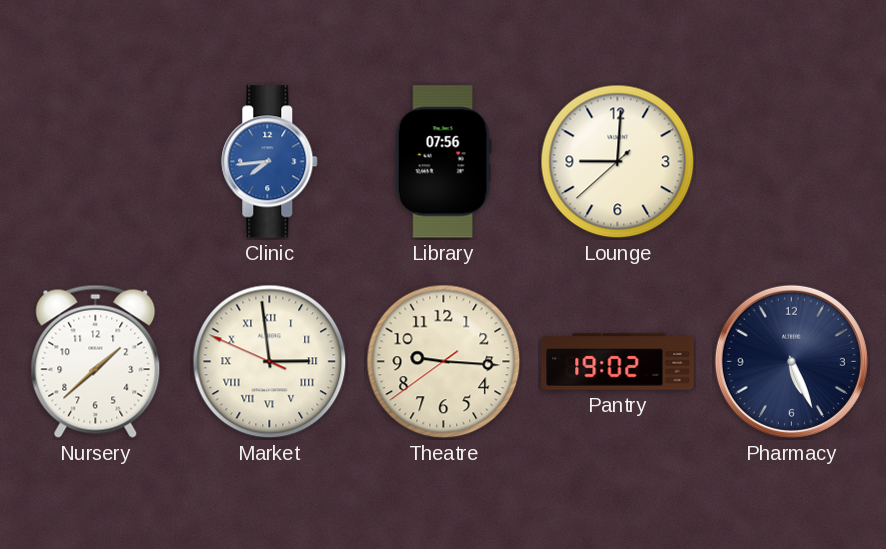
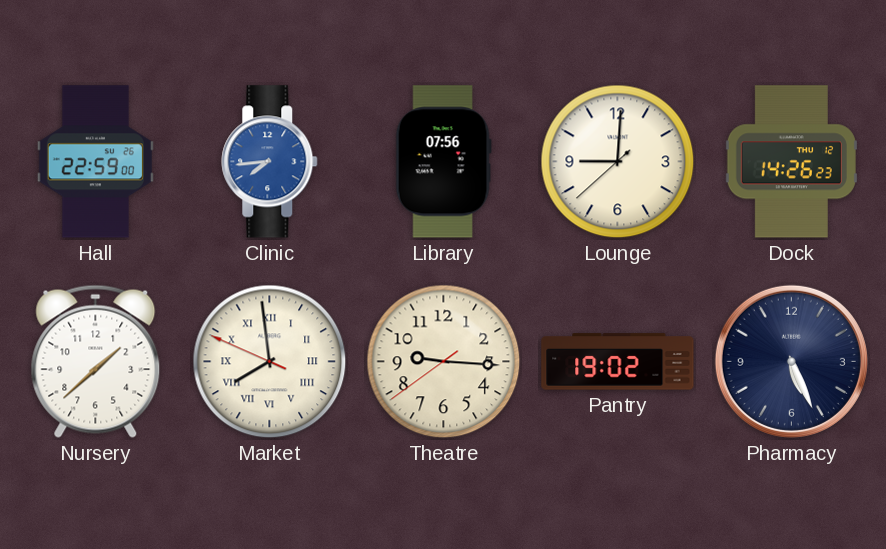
Hall: none -> 22:59
Dock: none -> 14:26
Market: 2:58 -> 7:58
